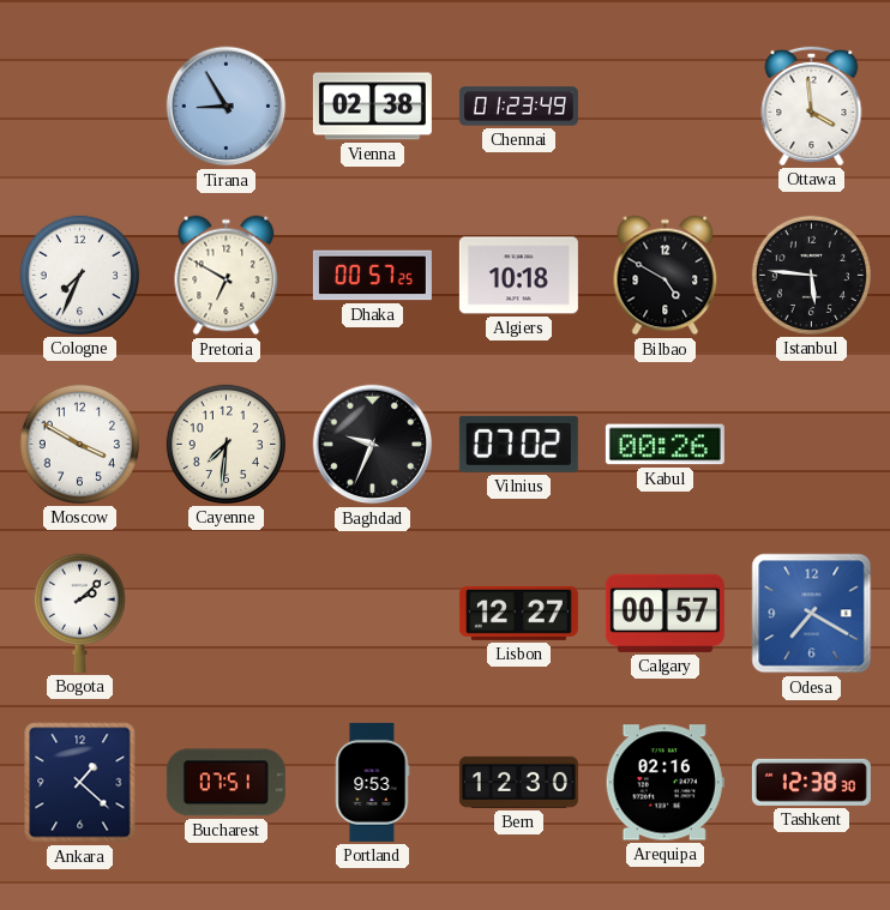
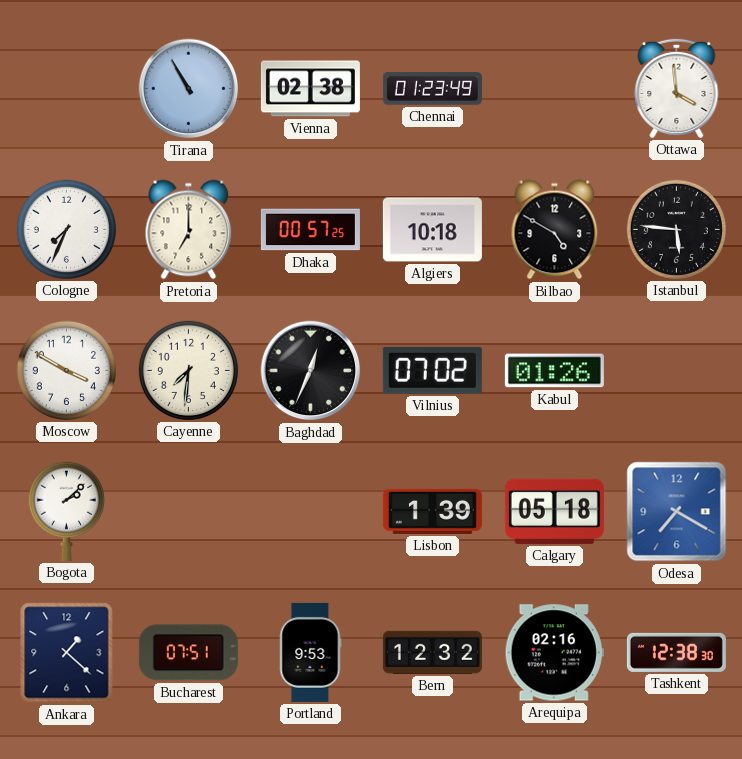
Tirana: 8:55 -> 10:55
Pretoria: 6:50 -> 7:00
Baghdad: 9:34 -> 12:34
Kabul: 00:26 -> 01:26
Lisbon: 12:27 -> 1:39
Calgary: 00:57 -> 05:18
Bern: 12:30 -> 12:32
